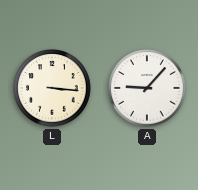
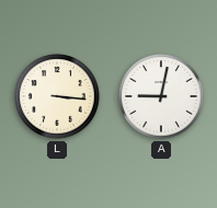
A: 9:07 -> 9:02
